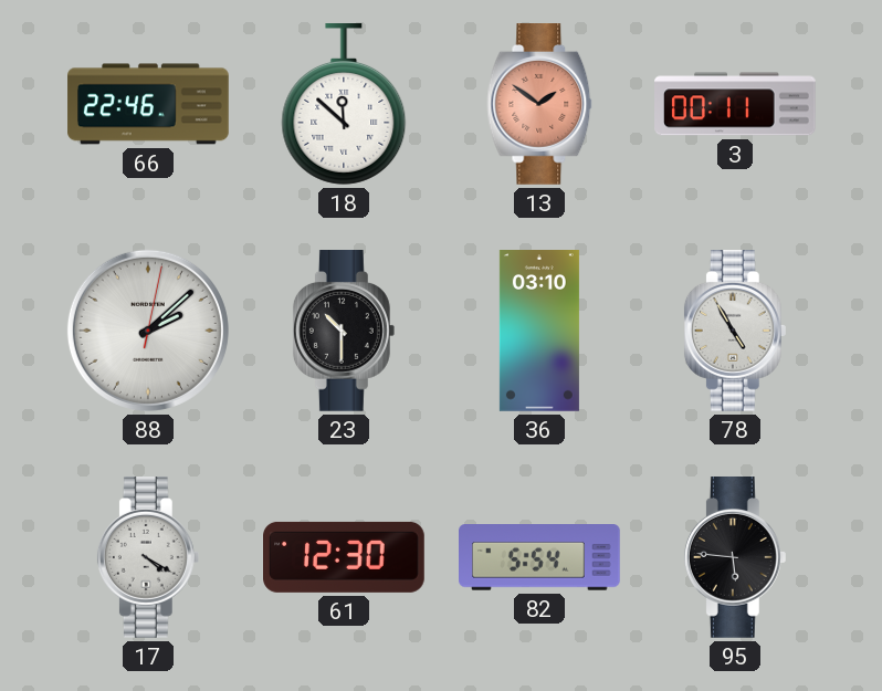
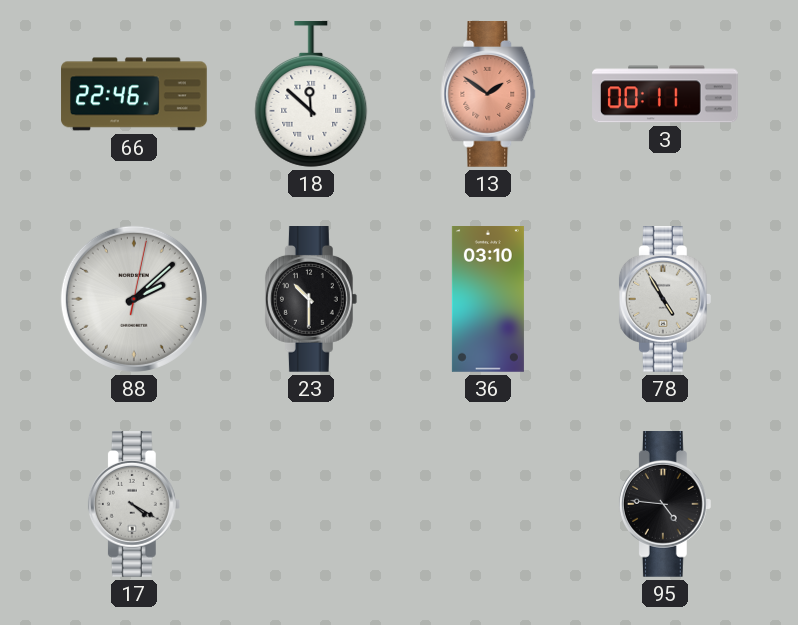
61: 12:30 -> none
82: 5:54 -> none
95: 5:46 -> 4:46
